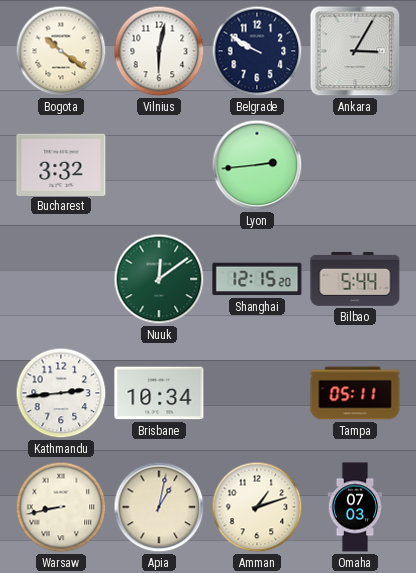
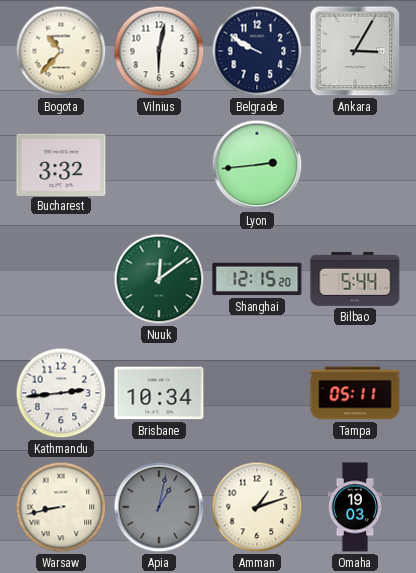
Bogota: 10:21 -> 10:37
Apia dial: cream -> grey
Omaha: 07:03 -> 19:03
